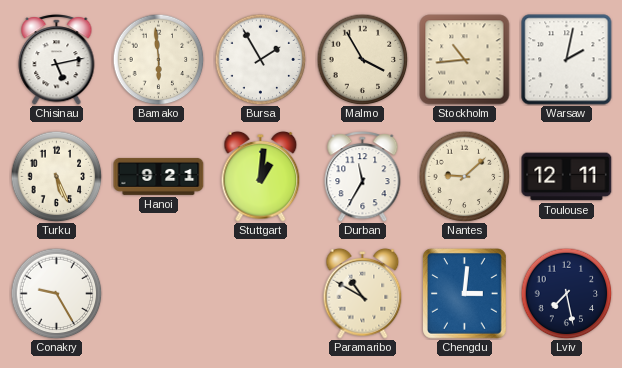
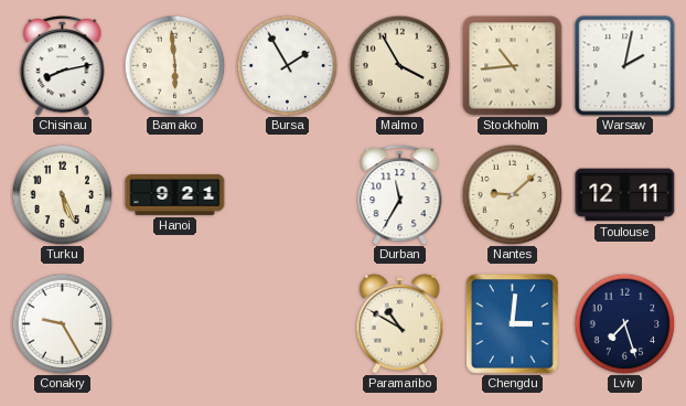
Chisinau: 5:13 -> 8:13
Stuttgart: 1:01 -> none
Lviv: 7:28 -> 7:27
